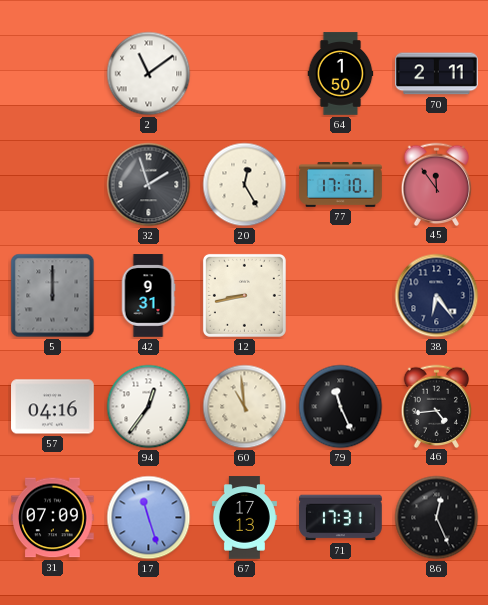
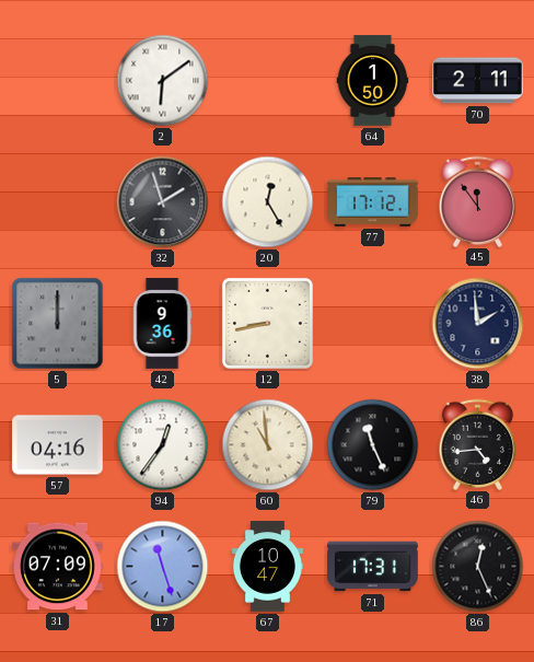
2: 11:09 -> 6:09
77: 17:10 -> 17:12
42: 9:31 -> 9:36
38: 6:24 -> 1:59
67: 17:13 -> 10:47
